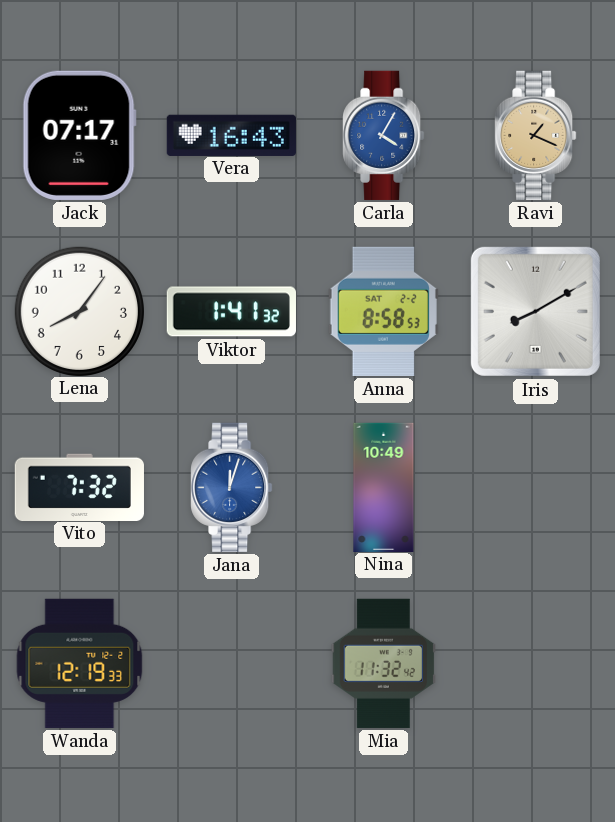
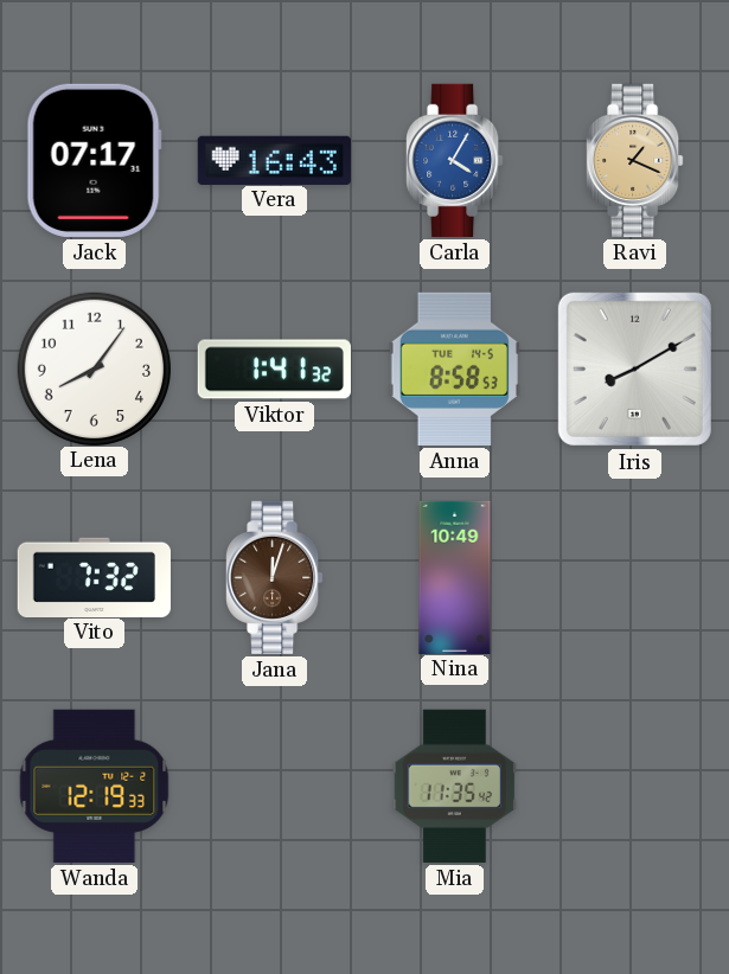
Anna date: SAT 2-2 -> TUE 14-5
Jana dial: blue -> brown
Mia: 11:32 -> 11:35
